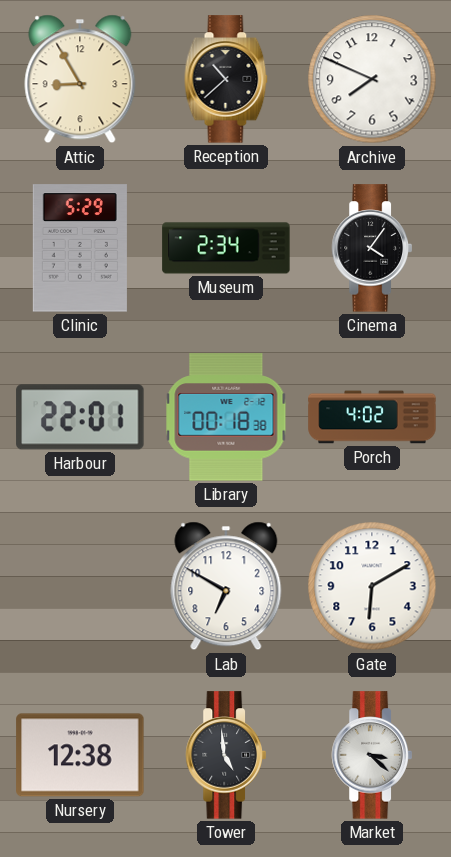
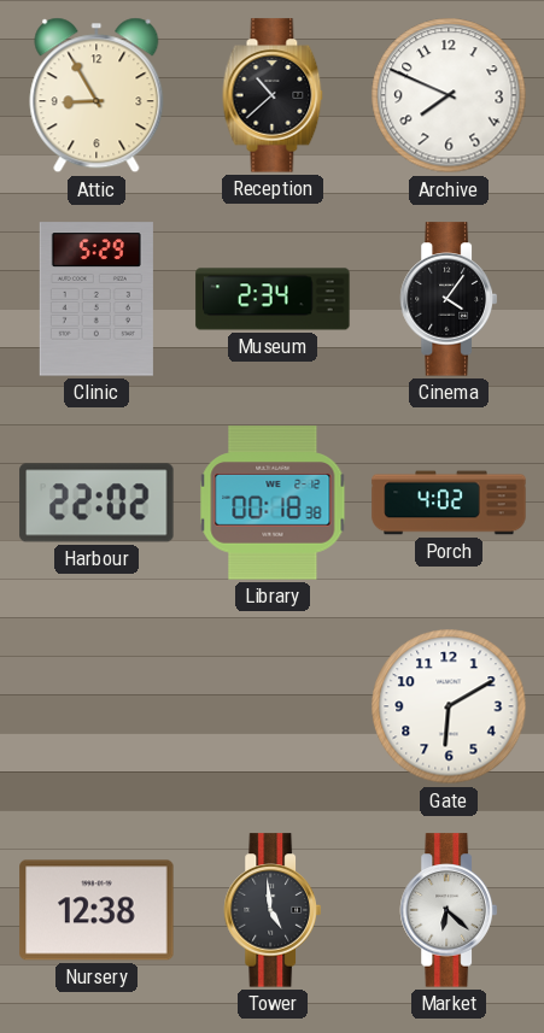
Harbour: 22:01 -> 22:02
Lab: 6:50 -> none
Market: 3:22 -> 6:22
